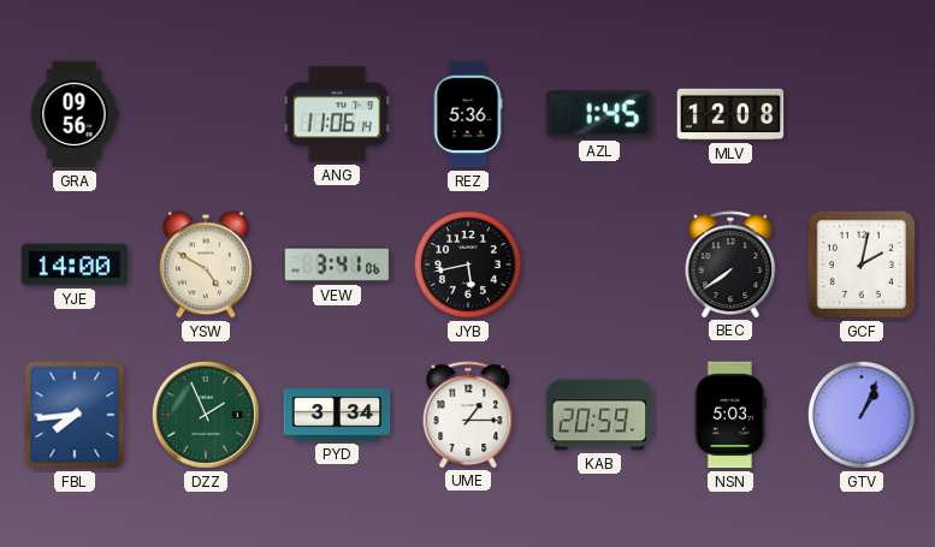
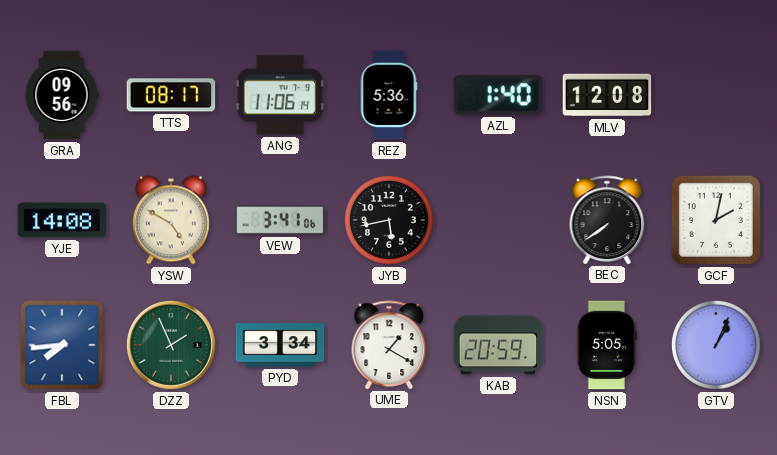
TTS: none -> 08:17
AZL: 1:45 -> 1:40
YJE: 14:00 -> 14:08
UME: 1:15 -> 1:20
NSN: 5:03 -> 5:05
